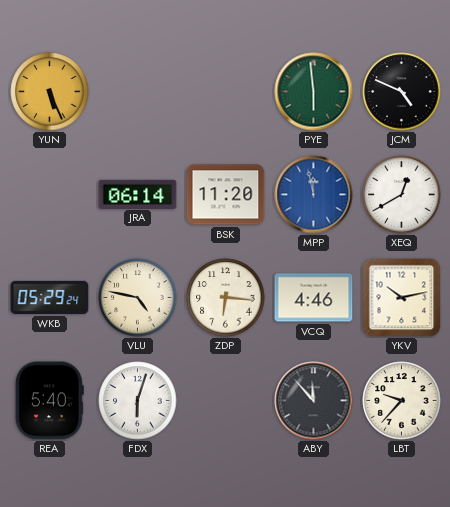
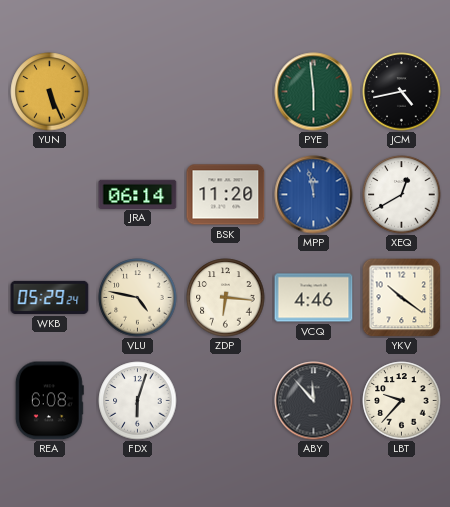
JCM: 4:49 -> 4:43
YKV: 10:13 -> 10:21
REA: 5:40 -> 6:08
